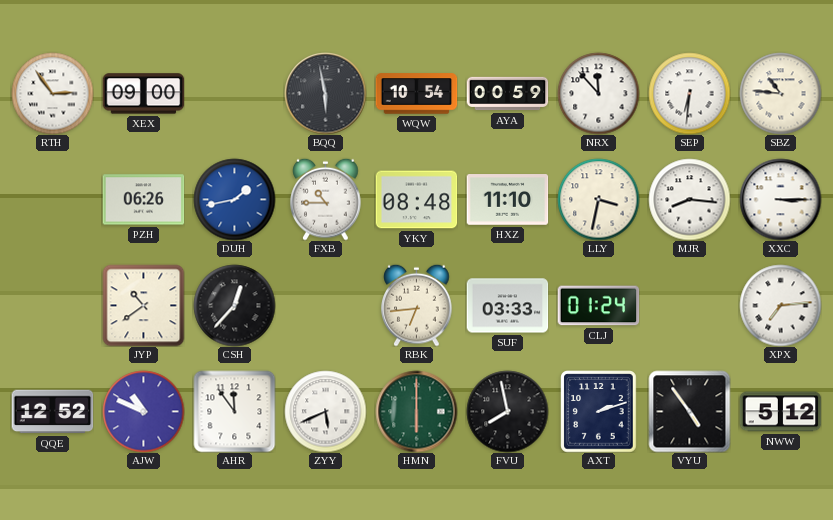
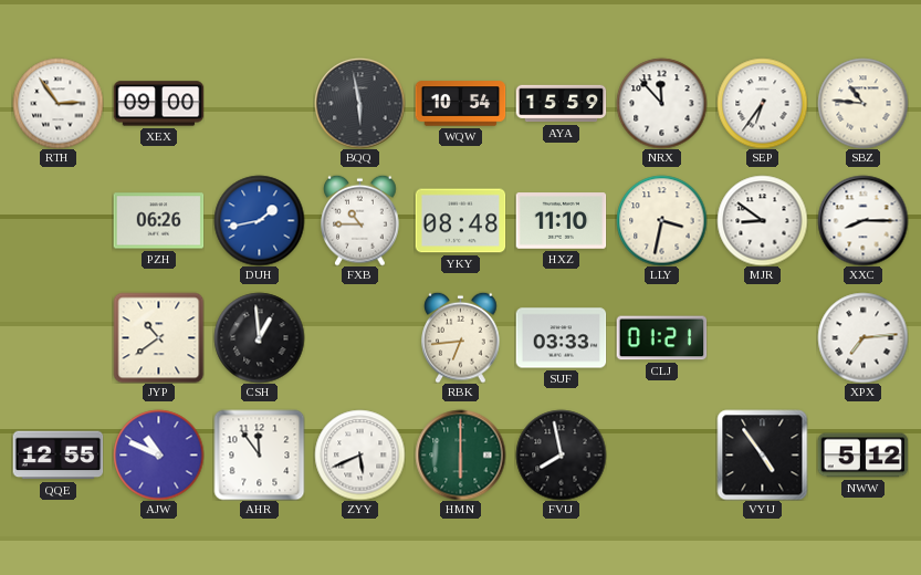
AYA: 00:59 -> 15:59
SEP: 6:31 -> 6:36
MJR: 8:16 -> 8:51
XXC: 3:15 -> 8:15
CSH: 12:37 -> 12:59
CLJ: 01:24 -> 01:21
QQE: 12:52 -> 12:55
AXT: 2:12 -> none
